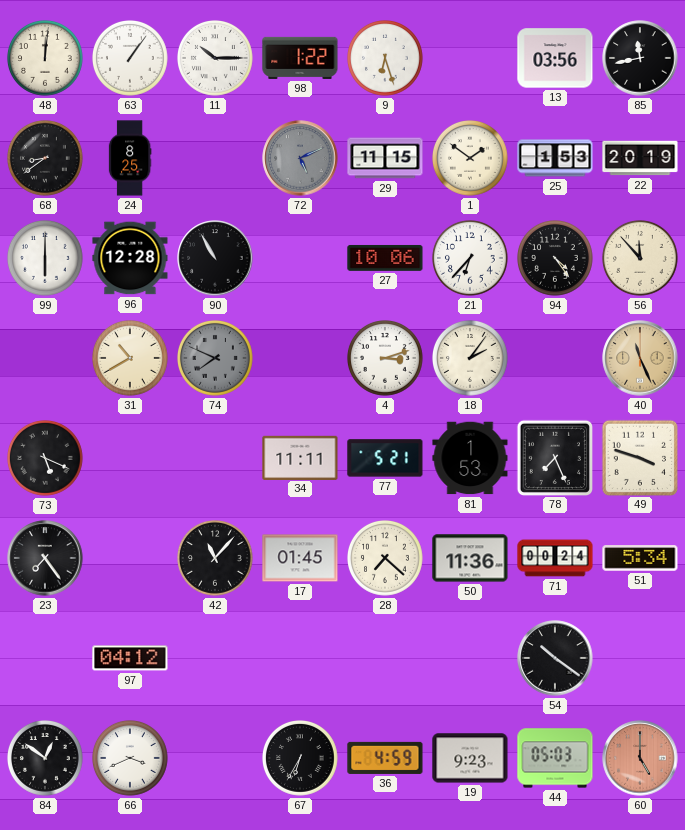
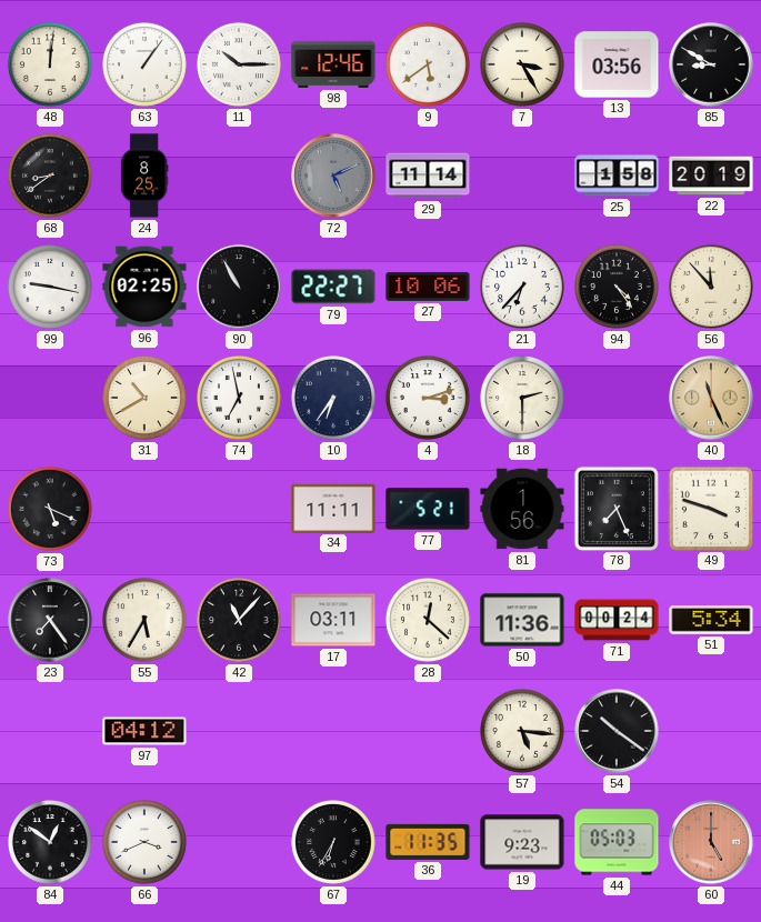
98: 1:22 -> 12:46
9: 6:27 -> 5:39
7: none -> 3:25
85: 11:43 -> 8:50
29: 11:15 -> 11:14
1: 1:51 -> none
25: 1:53 -> 1:58
99: 6:00 -> 9:17
96: 12:28 -> 02:25
79: none -> 22:27
74: 7:49 -> 6:58
74 dial: grey -> white
10: none -> 6:36
18: 2:06 -> 2:30
81: 1:53 -> 1:56
55: none -> 5:35
17: 01:45 -> 03:11
28: 7:22 -> 12:22
57: none -> 5:16
36: 4:59 -> 11:35
